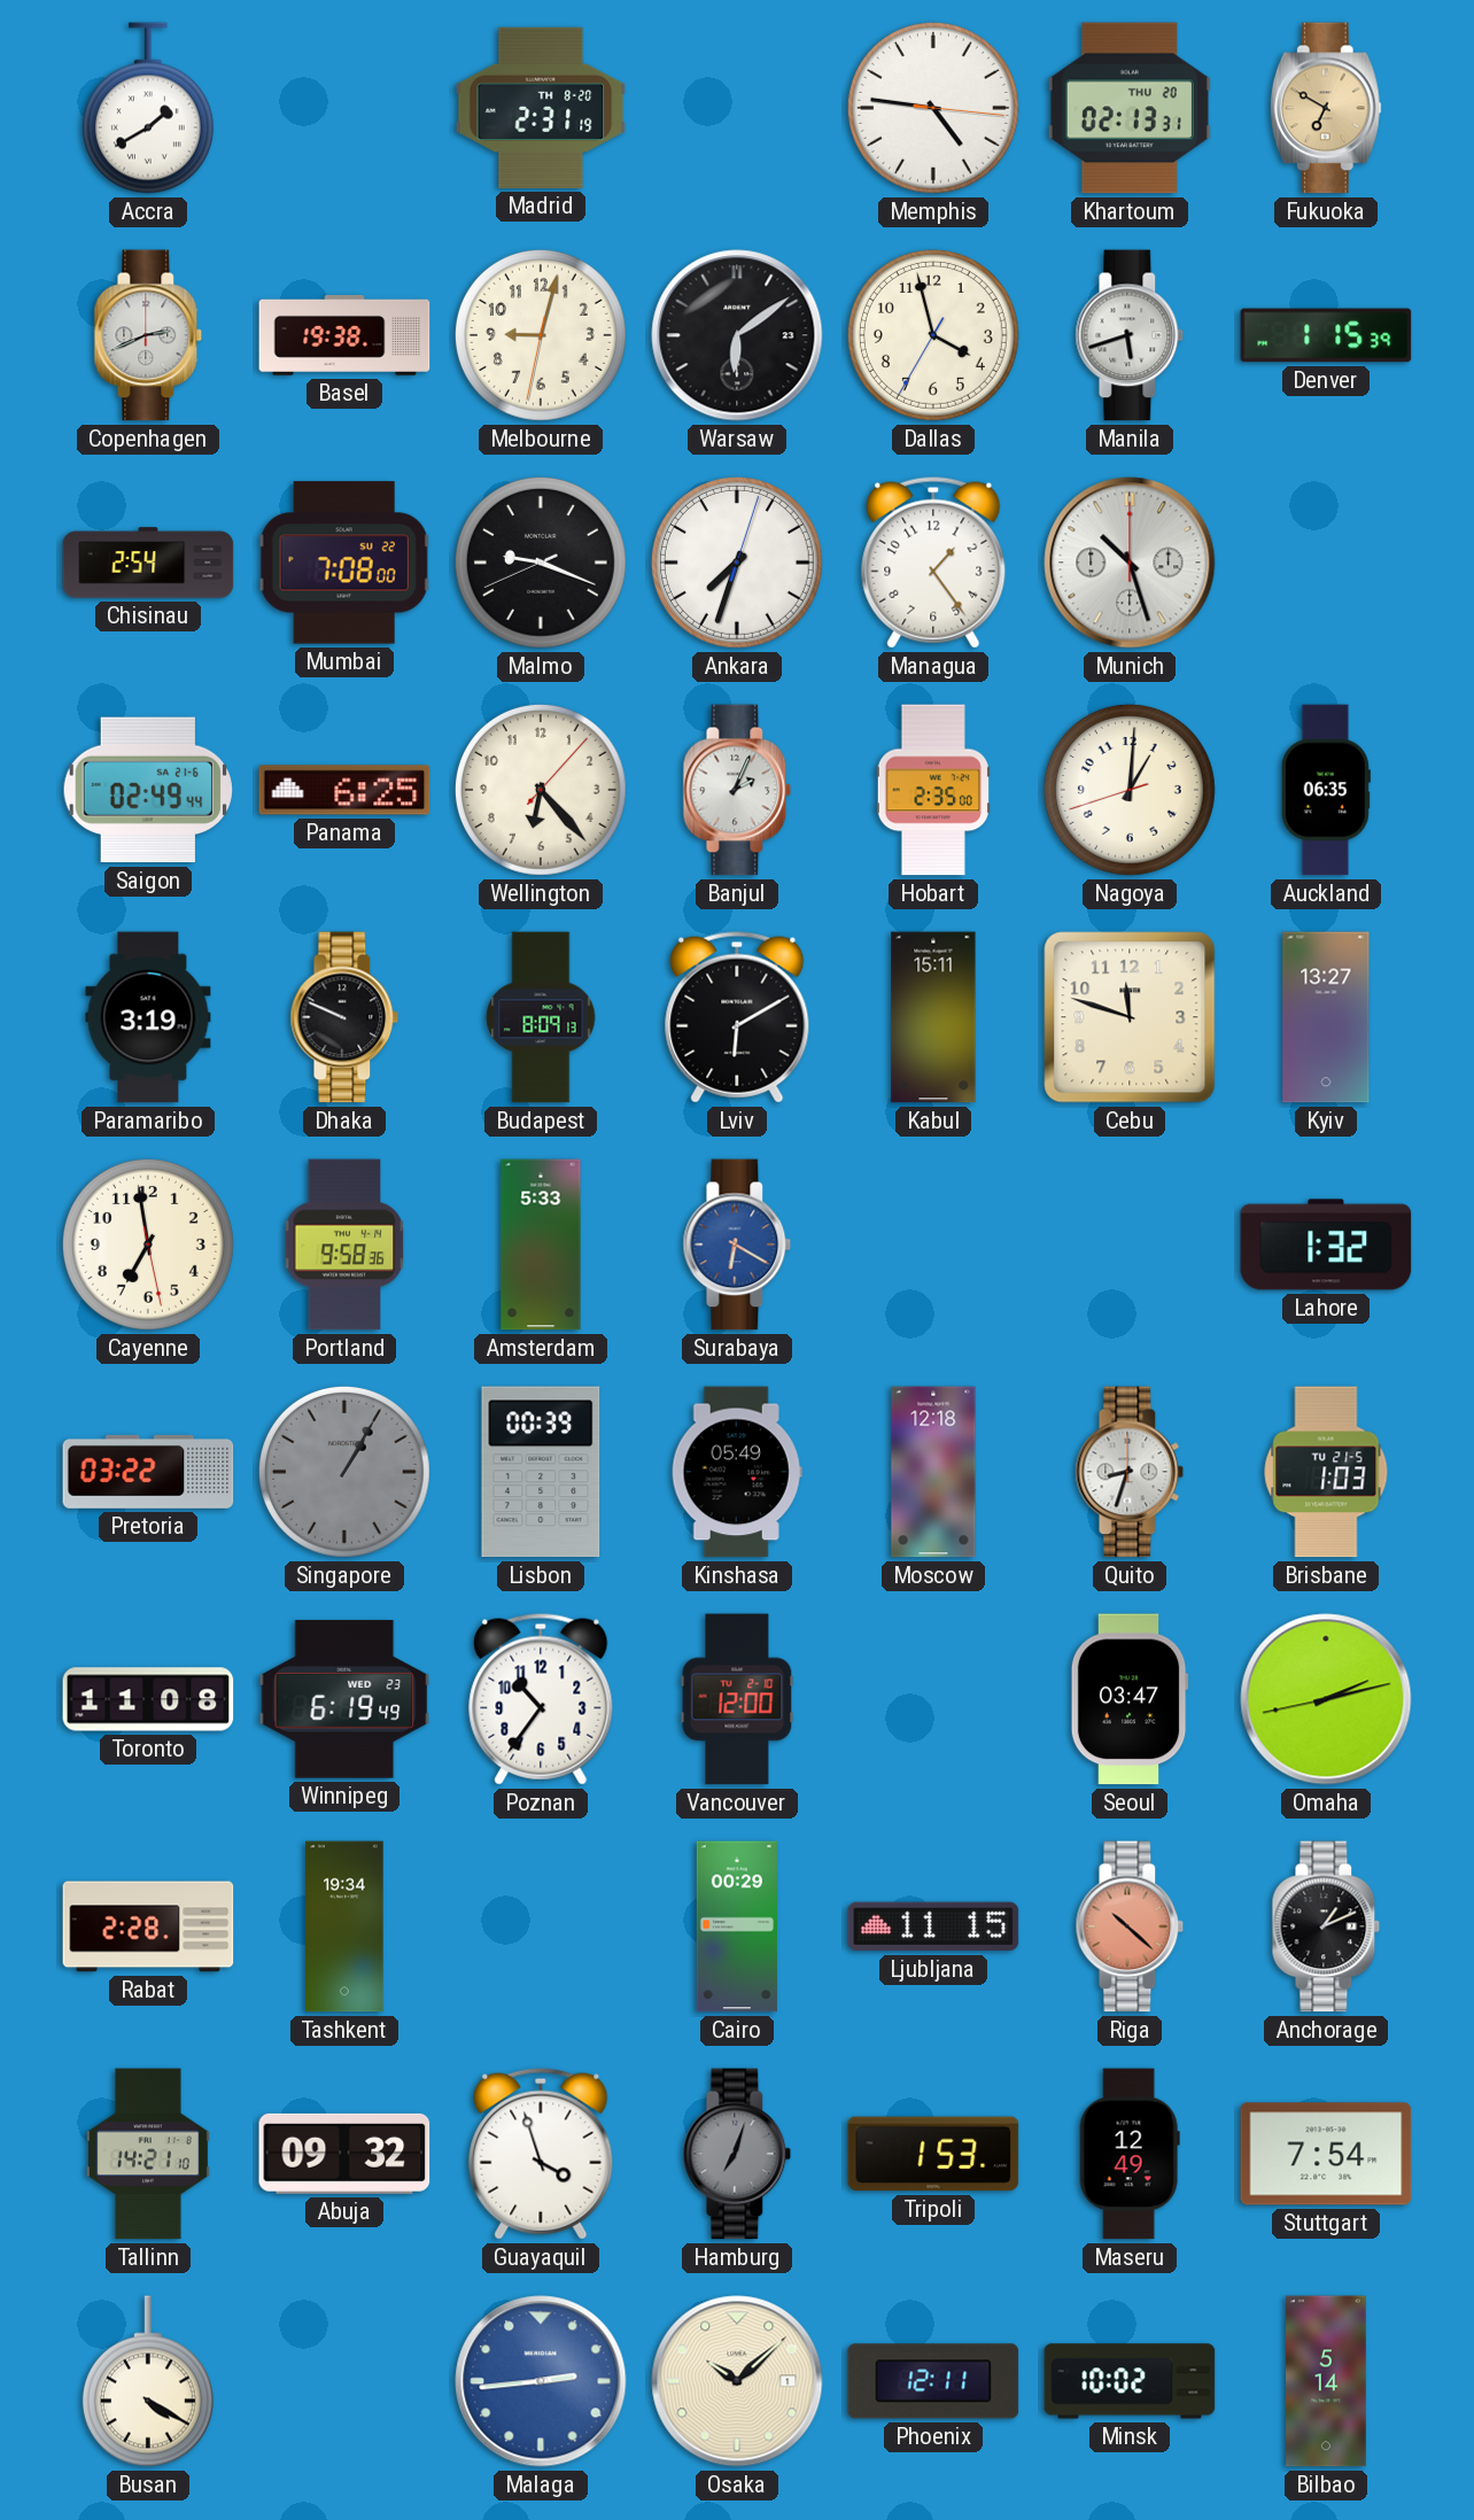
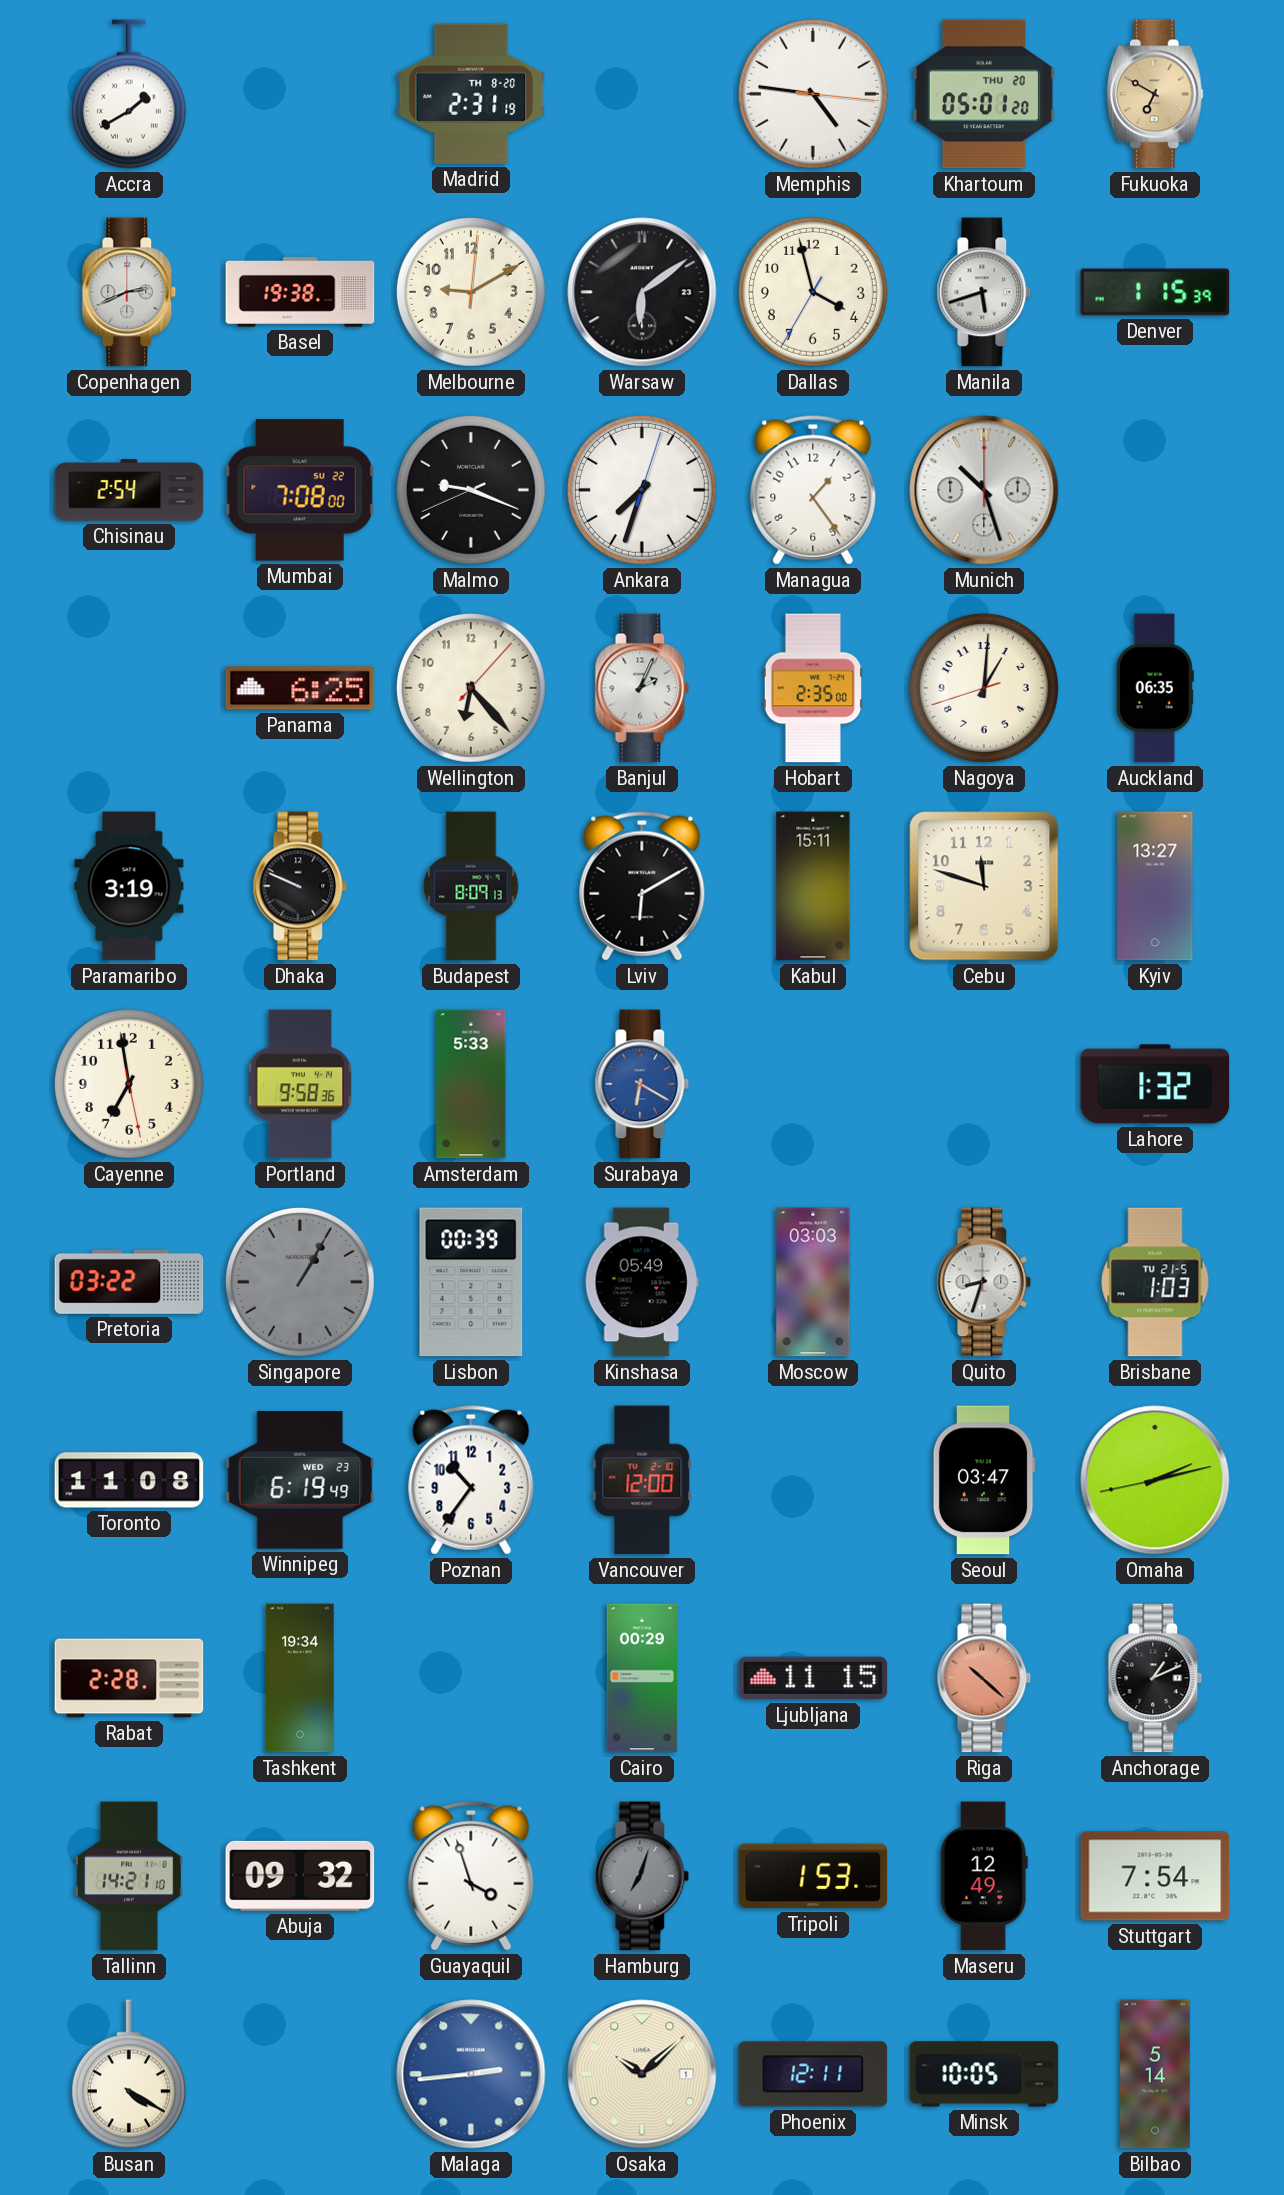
Khartoum: 02:13 -> 05:01
Melbourne: 9:02 -> 9:10
Saigon: 02:49 -> none
Moscow: 12:18 -> 03:03
Minsk: 10:02 -> 10:05
